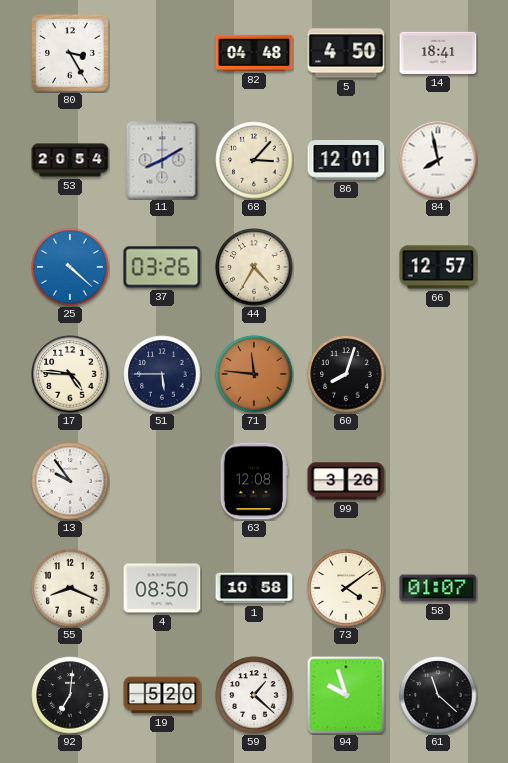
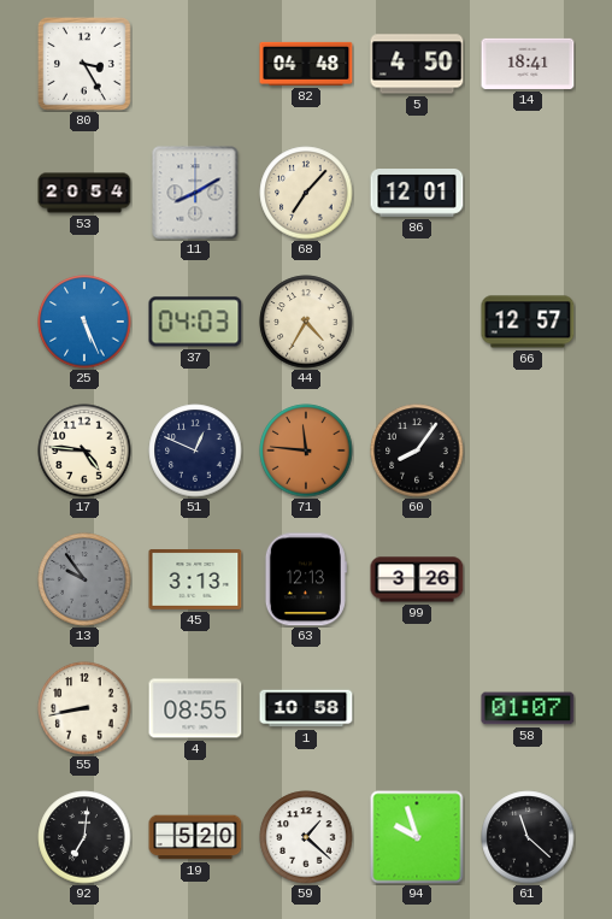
68: 3:07 -> 7:07
84: 7:58 -> none
25: 4:22 -> 5:26
37: 03:26 -> 04:03
51: 5:45 -> 12:49
60: 8:03 -> 8:06
13 dial: white -> grey
45: none -> 3:13
63: 12:08 -> 12:13
55: 8:19 -> 8:43
4: 08:50 -> 08:55
73: 4:09 -> none
